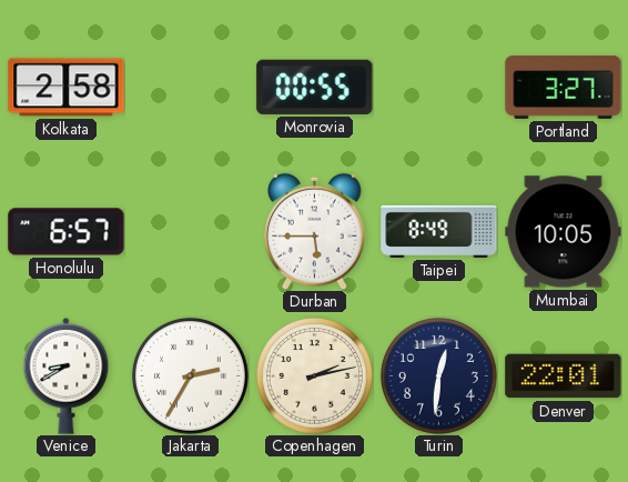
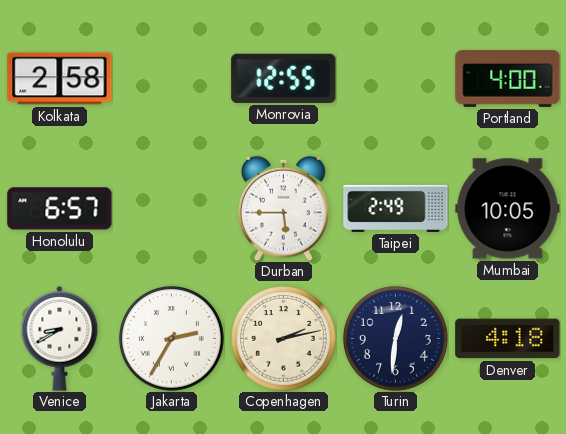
Monrovia: 00:55 -> 12:55
Portland: 3:27 -> 4:00
Taipei: 8:49 -> 2:49
Denver: 22:01 -> 4:18
